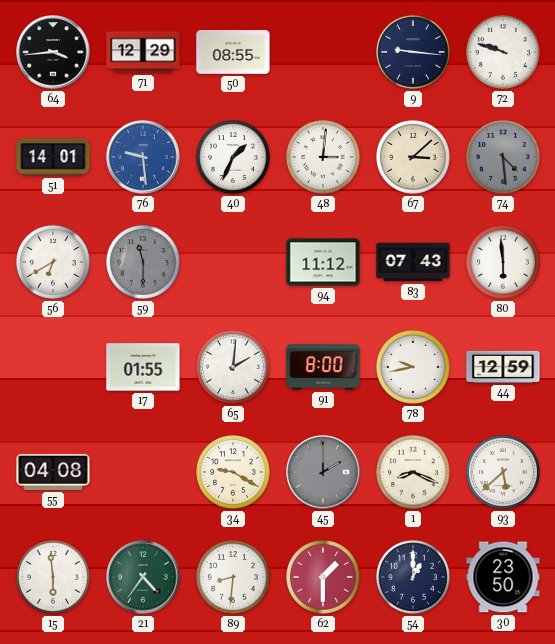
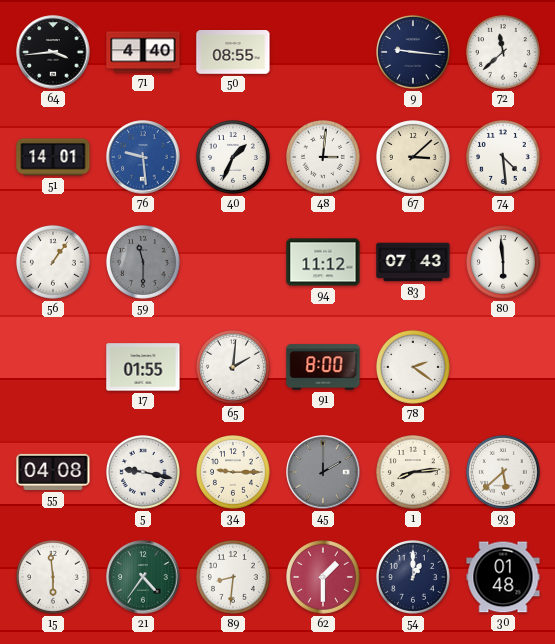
71: 12:29 -> 4:40
72: 9:48 -> 11:38
74 dial: grey -> white
56: 6:40 -> 1:06
78: 9:43 -> 2:21
44: 12:59 -> none
5: none -> 9:17
34: 9:20 -> 9:15
1: 8:19 -> 8:14
30: 23:50 -> 01:48
